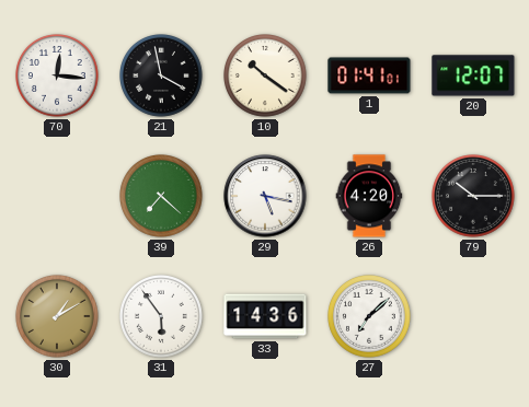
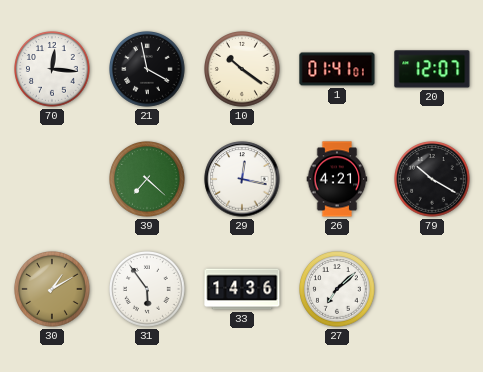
29: 5:17 -> 12:17
26: 4:20 -> 4:21
79: 10:15 -> 10:20
